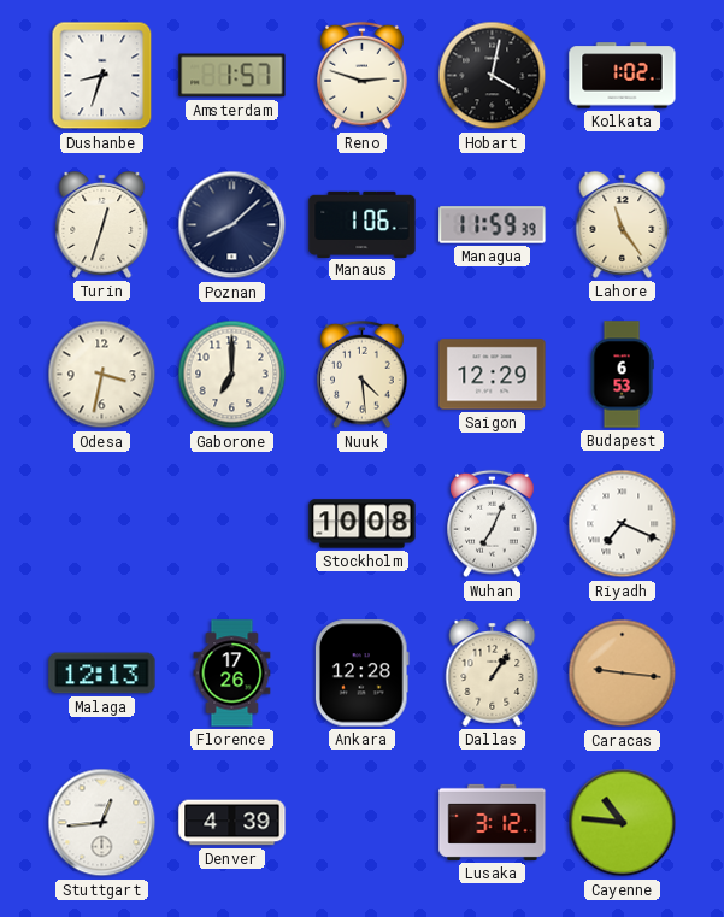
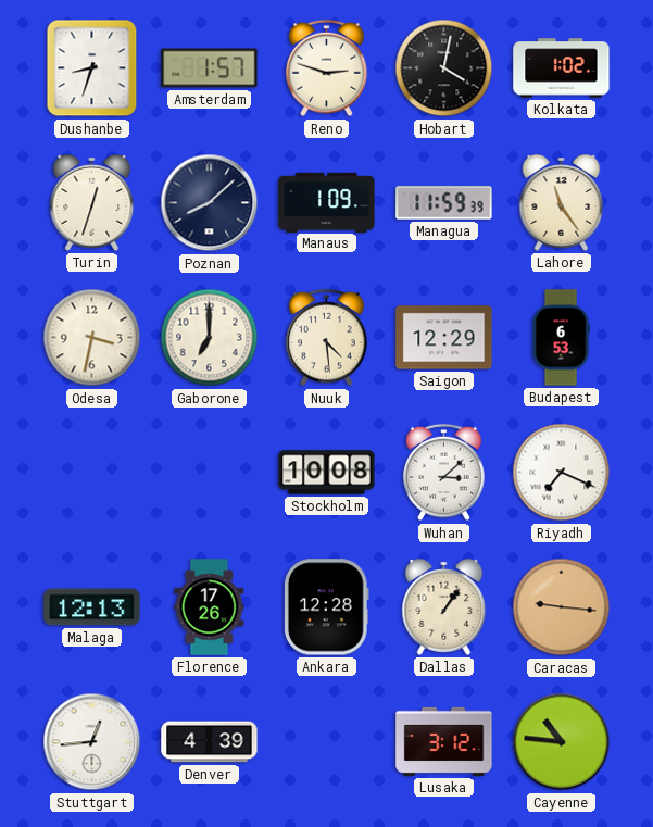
Manaus: 1:06 -> 1:09
Wuhan: 7:04 -> 3:08
